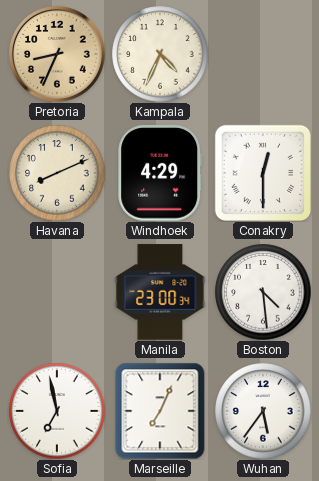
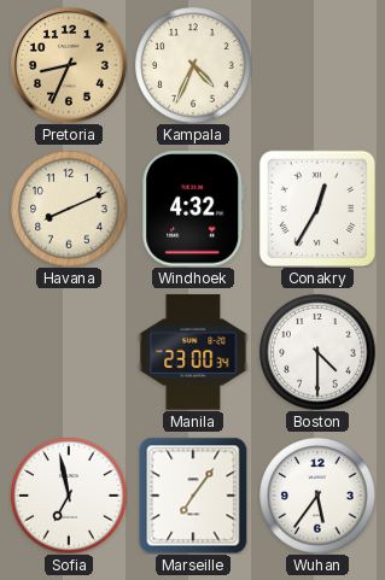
Windhoek: 4:29 -> 4:32
Conakry: 12:30 -> 12:35
Boston: 4:29 -> 4:30
Marseille: 7:04 -> 7:06
